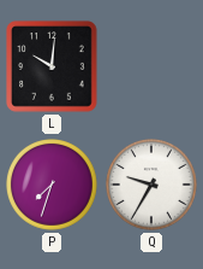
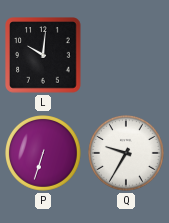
P: 7:33 -> 6:33
